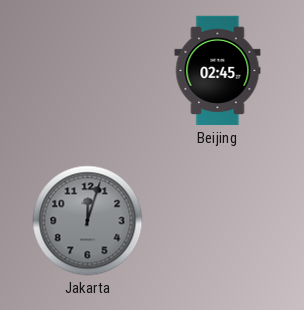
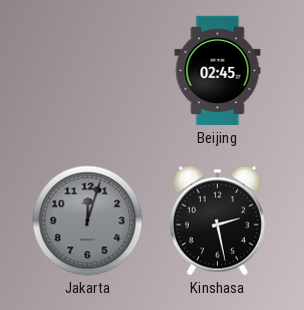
Kinshasa: none -> 2:28
